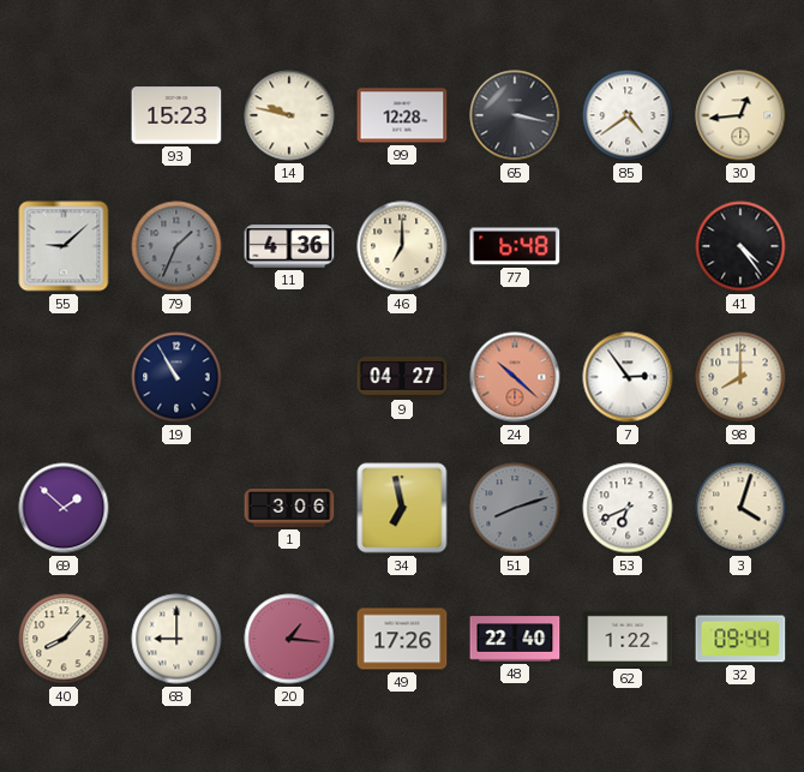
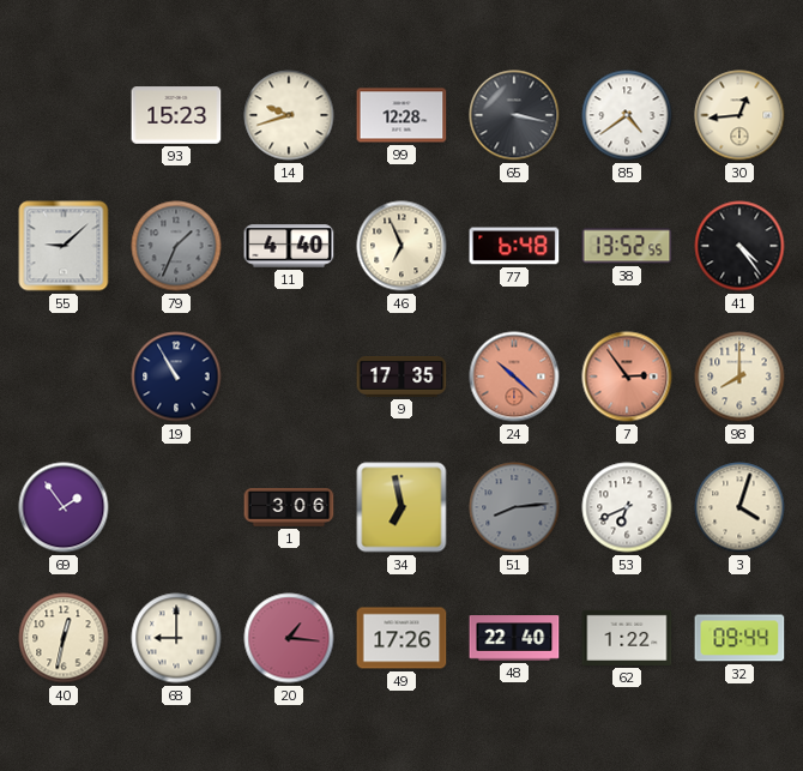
14: 9:47 -> 9:42
11: 4:36 -> 4:40
46: 7:00 -> 6:56
38: none -> 13:52
9: 04:27 -> 17:35
7 dial: white -> salmon
69: 1:52 -> 1:54
51: 8:12 -> 8:14
40: 8:07 -> 12:32
